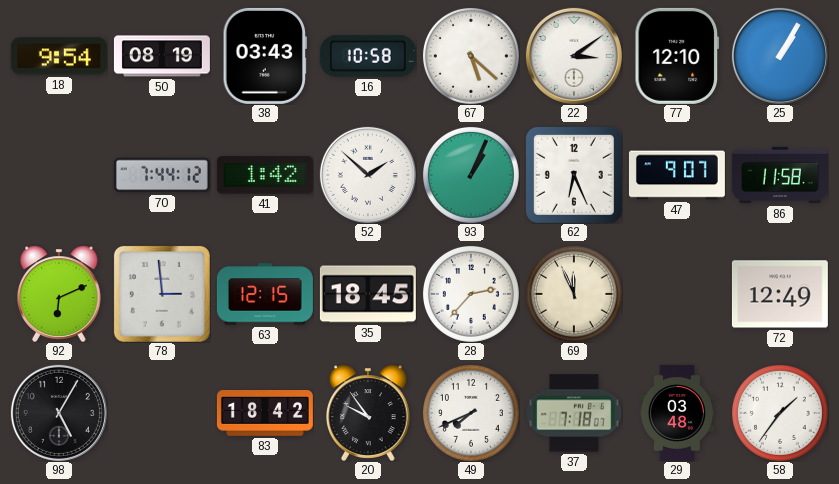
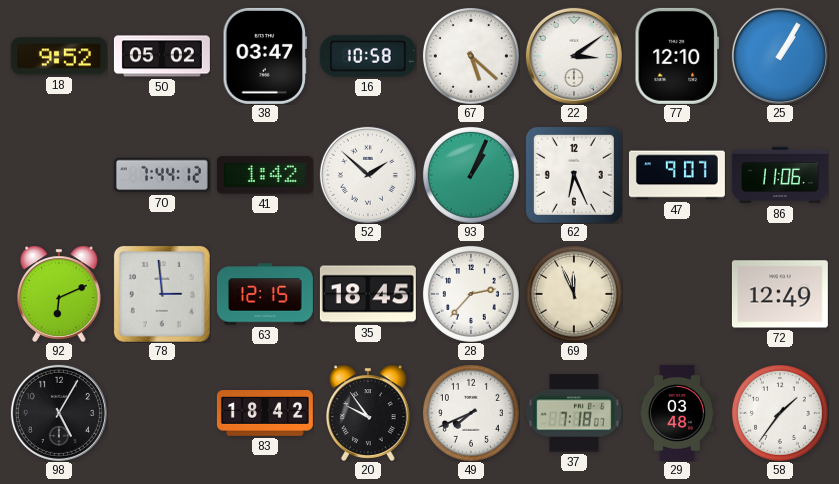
18: 9:54 -> 9:52
50: 08:19 -> 05:02
38: 03:43 -> 03:47
86: 11:58 -> 11:06
